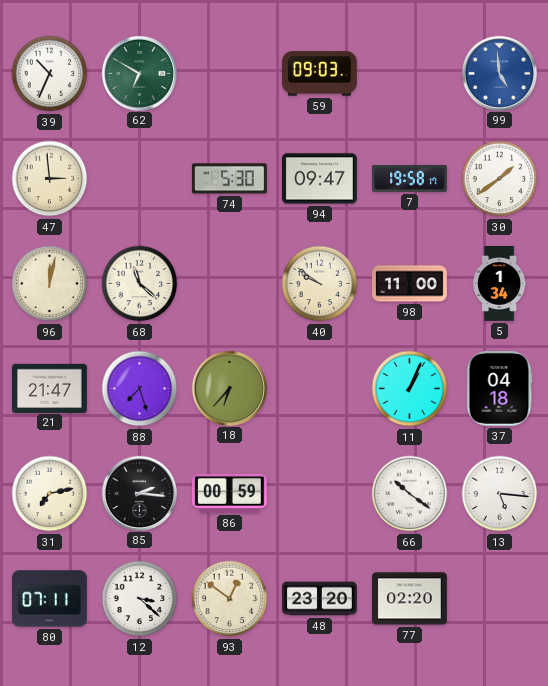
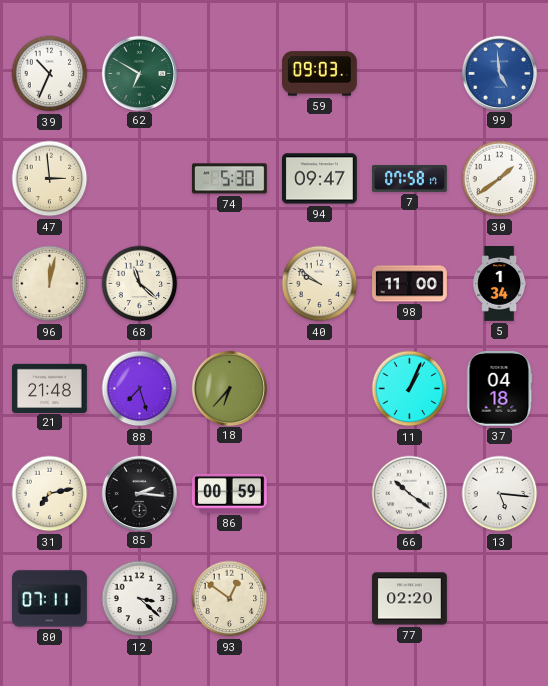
7: 19:58 -> 07:58
21: 21:47 -> 21:48
48: 23:20 -> none
